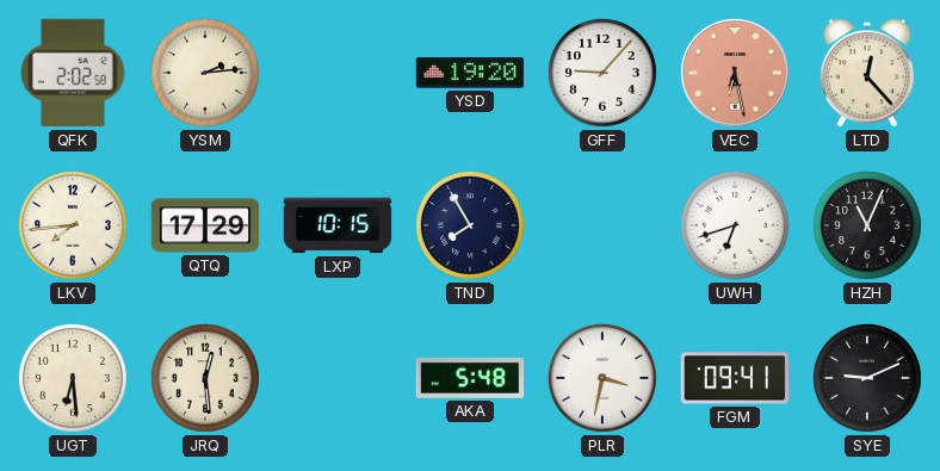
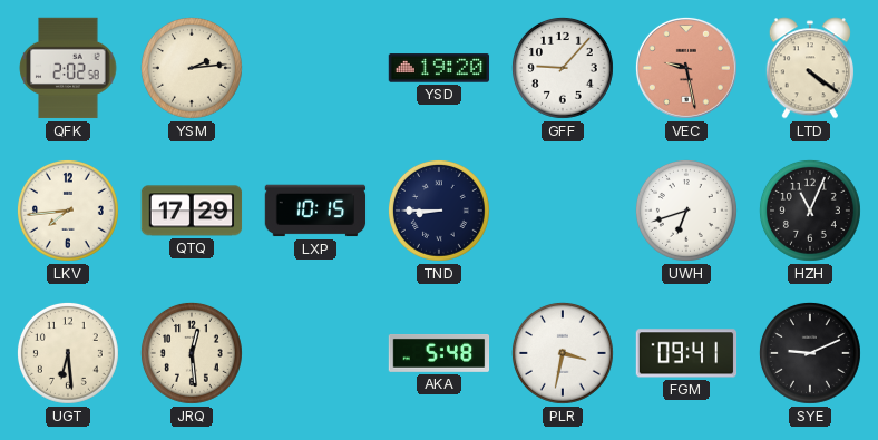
VEC: 6:28 -> 9:28
LTD: 12:23 -> 4:21
TND: 7:55 -> 8:45
